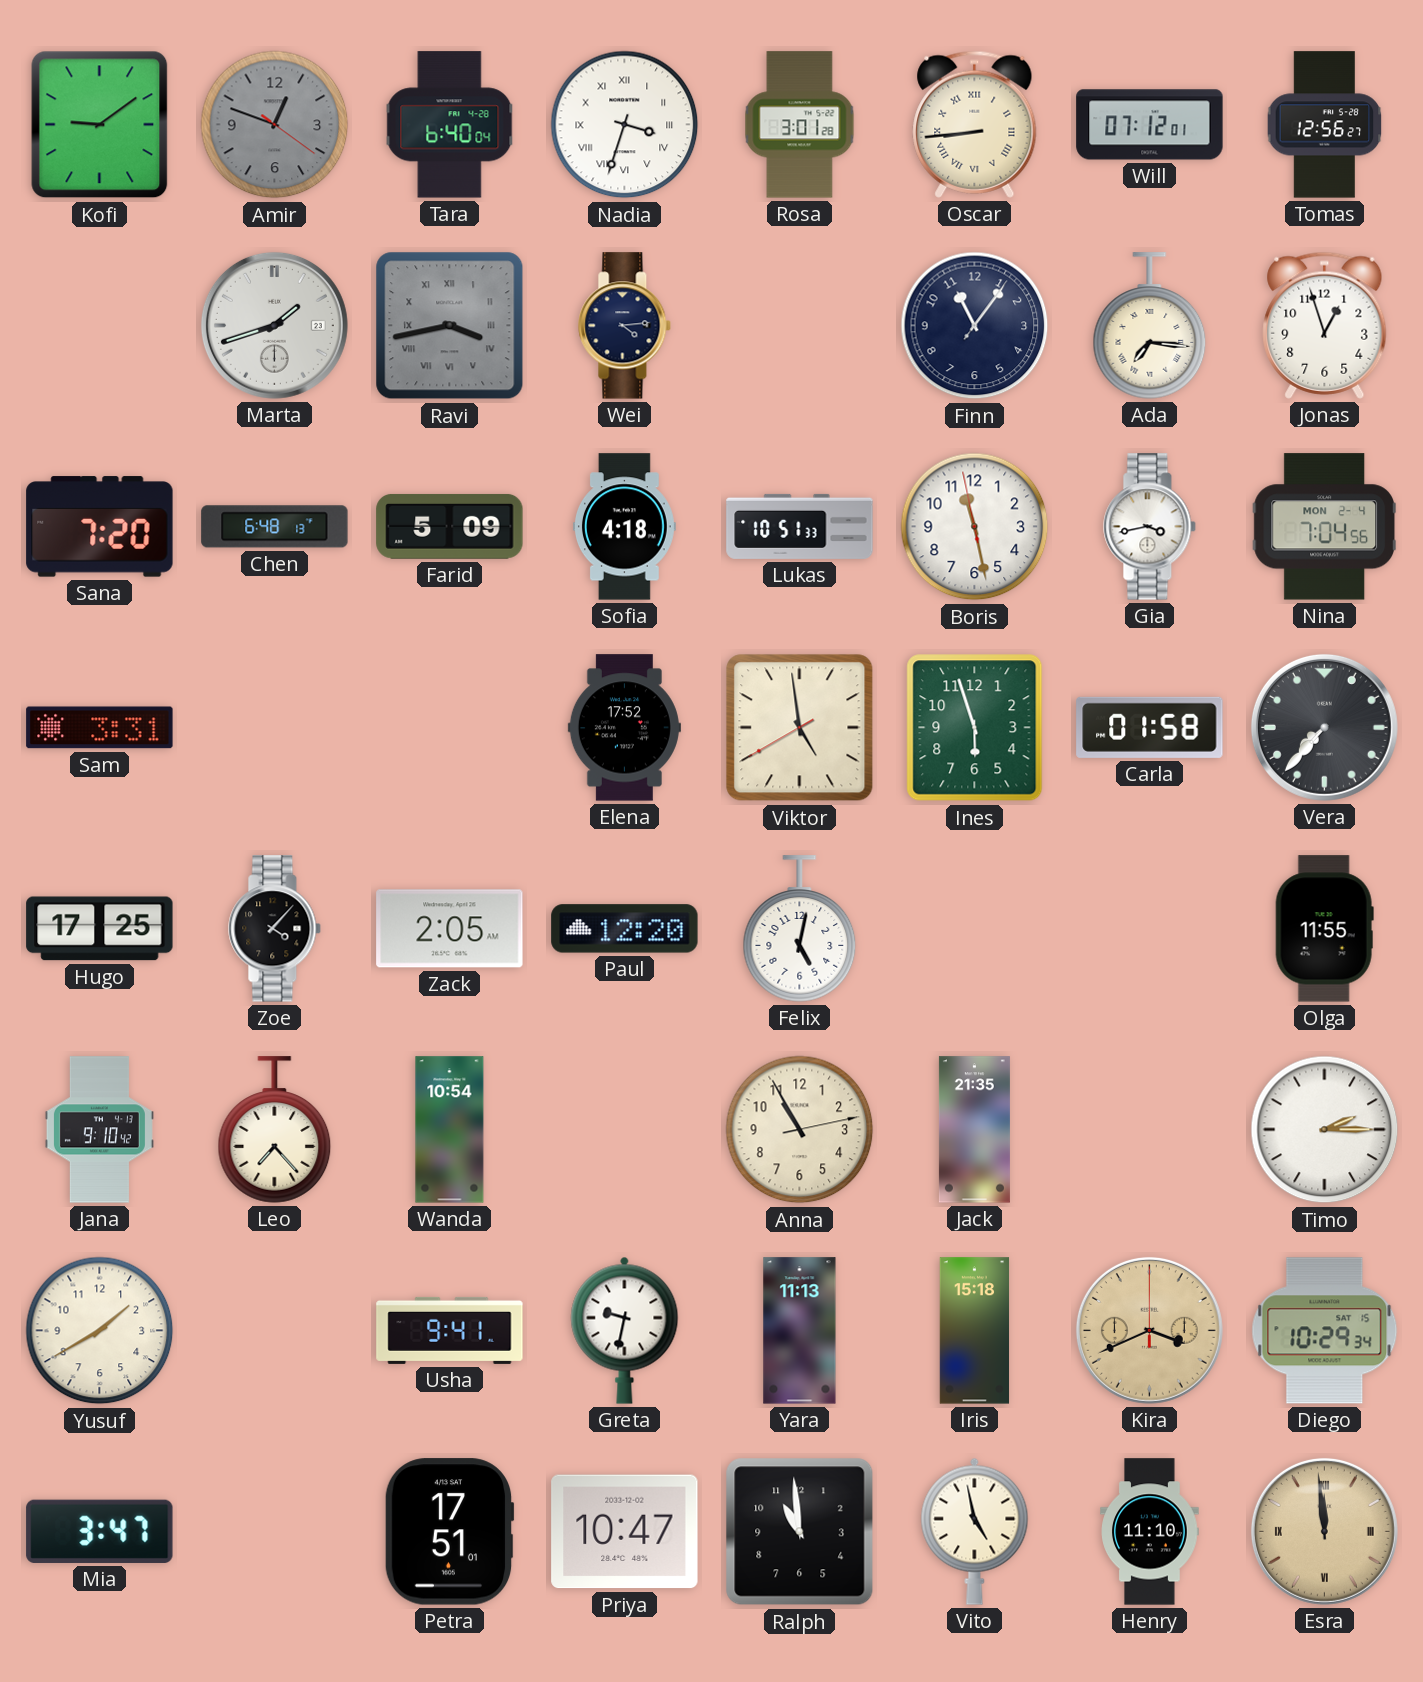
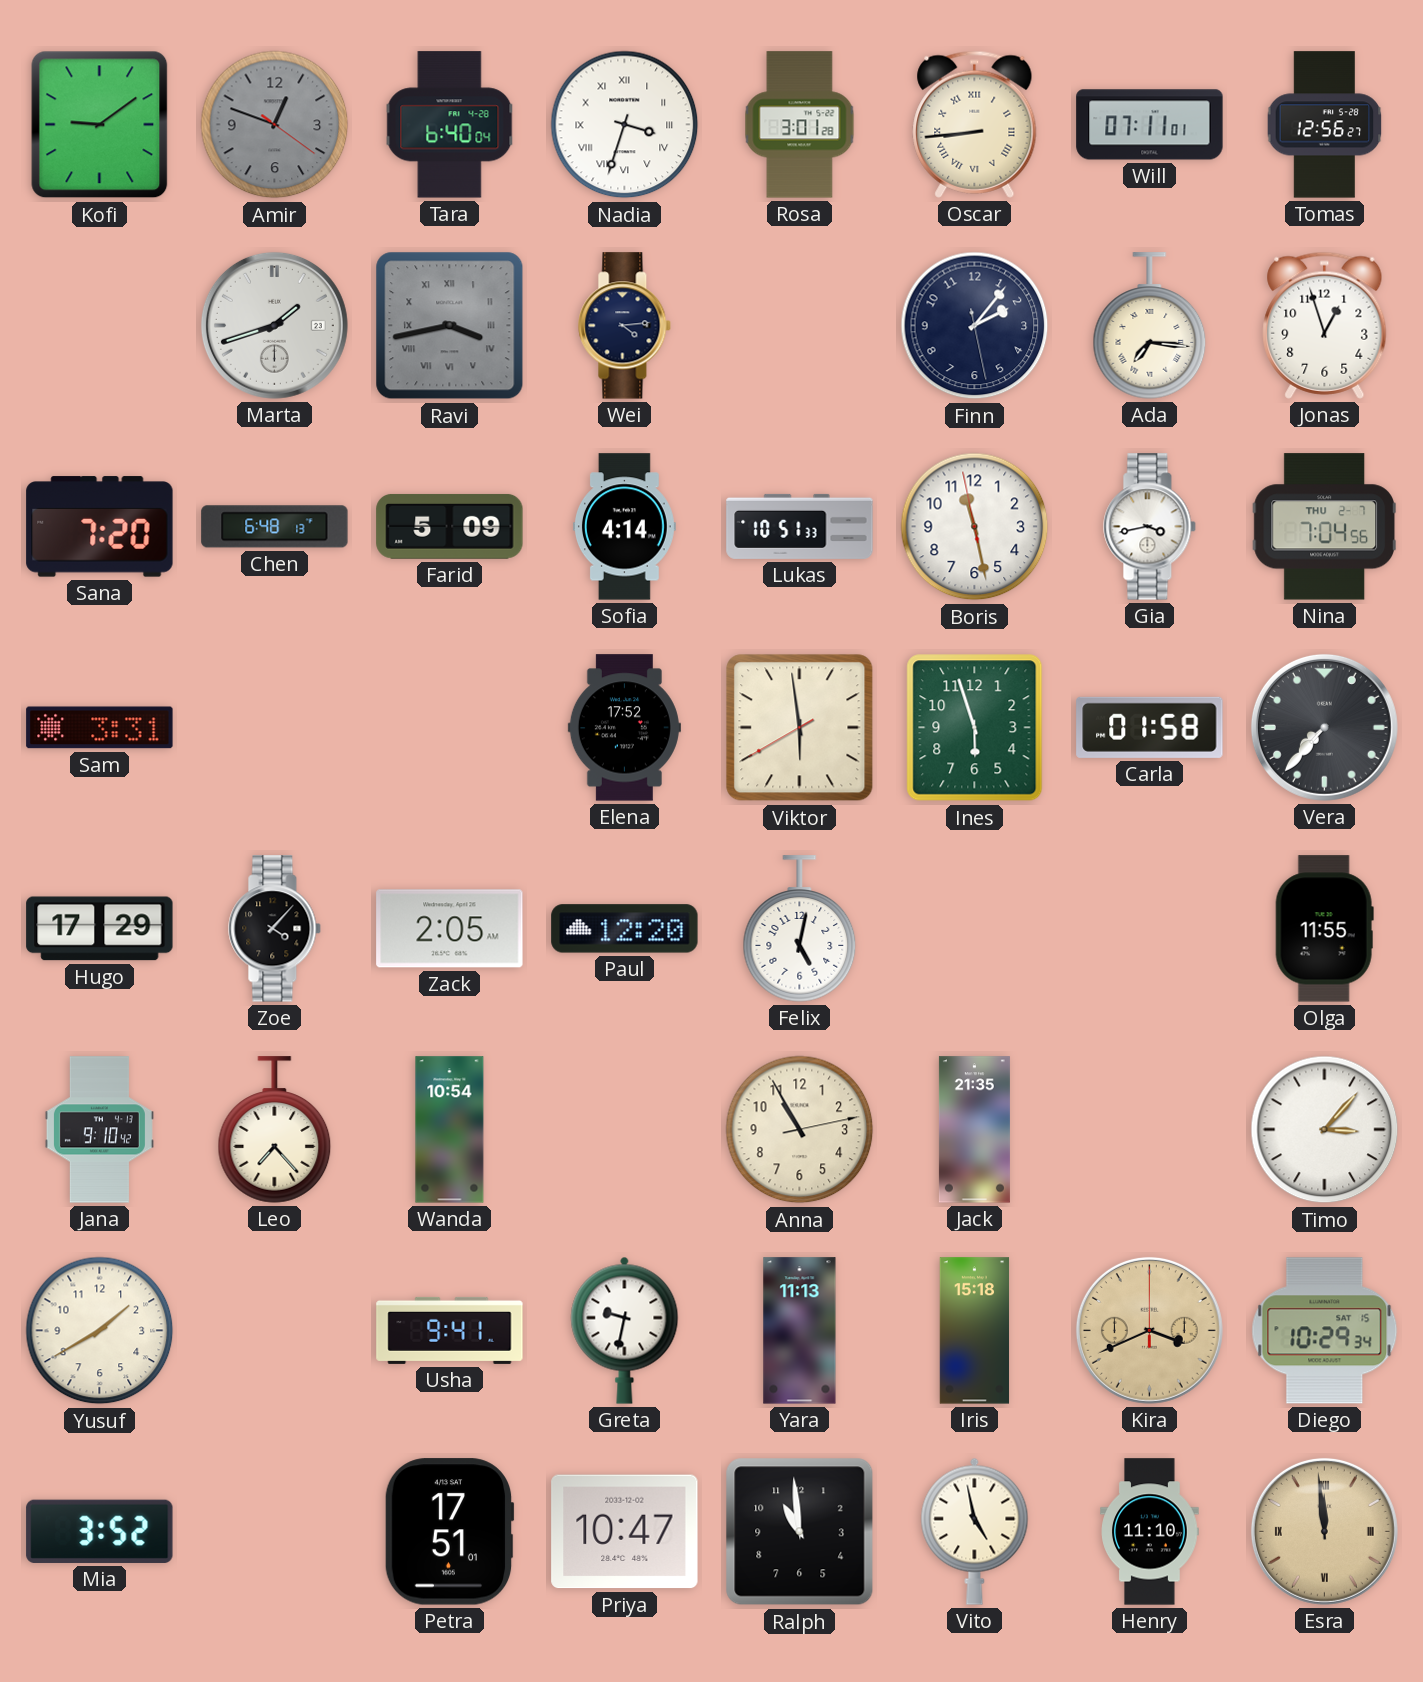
Will: 07:12 -> 07:11
Finn: 11:06 -> 2:06
Sofia: 4:18 -> 4:14
Nina date: MON 2-4 -> THU 2-7
Viktor: 4:58 -> 5:58
Hugo: 17:25 -> 17:29
Timo: 2:15 -> 3:07
Mia: 3:47 -> 3:52
